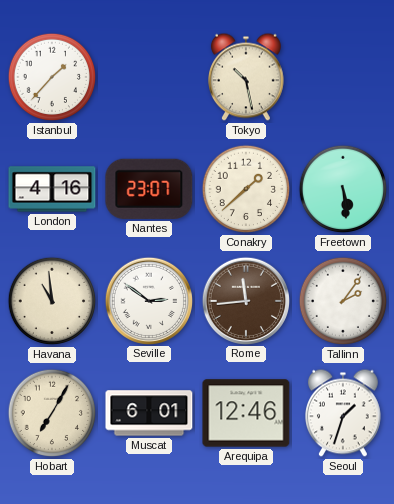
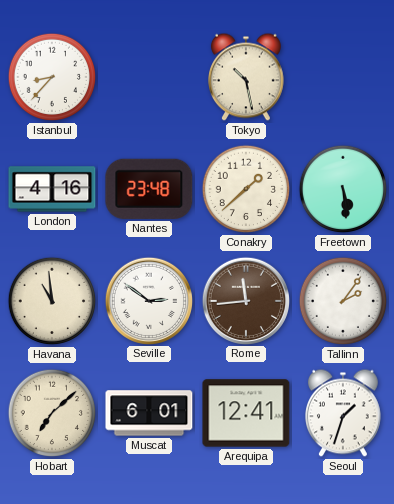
Istanbul: 1:37 -> 8:37
Nantes: 23:07 -> 23:48
Hobart: 7:05 -> 7:08
Arequipa: 12:46 -> 12:41
